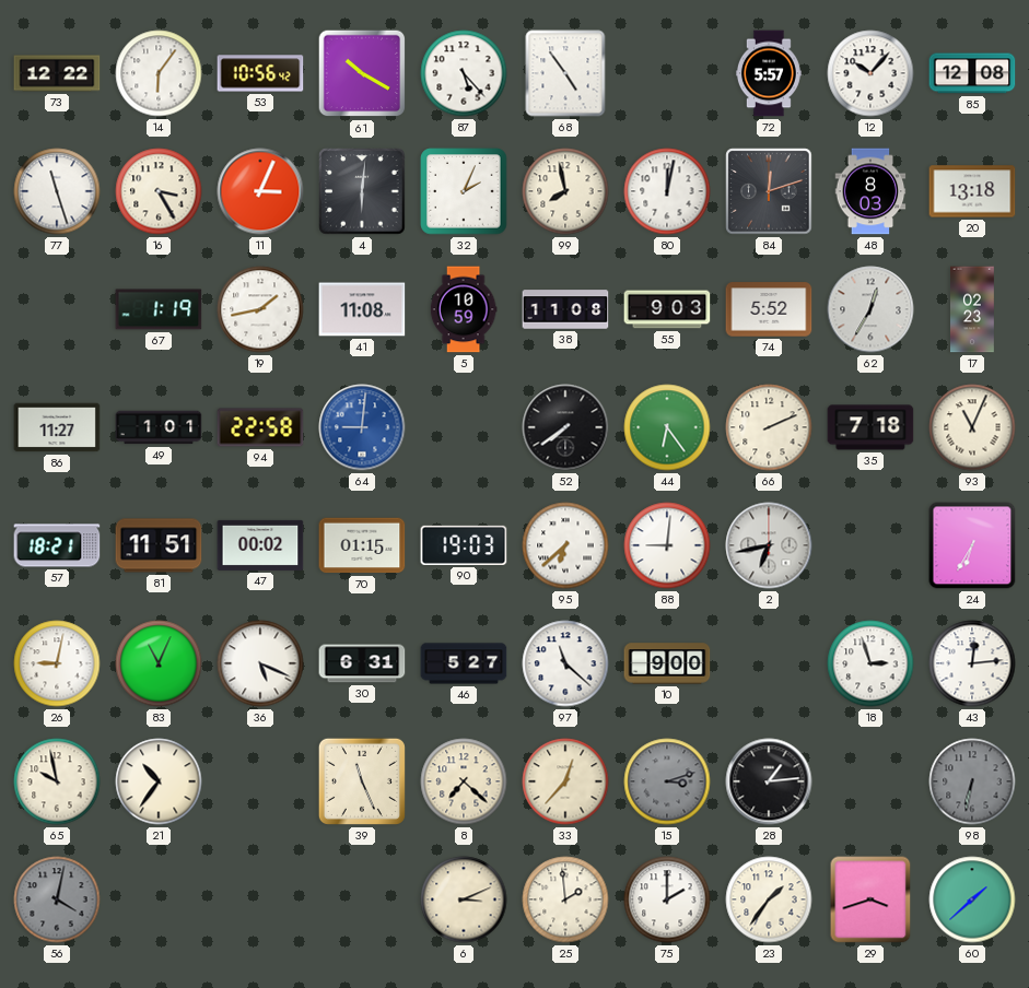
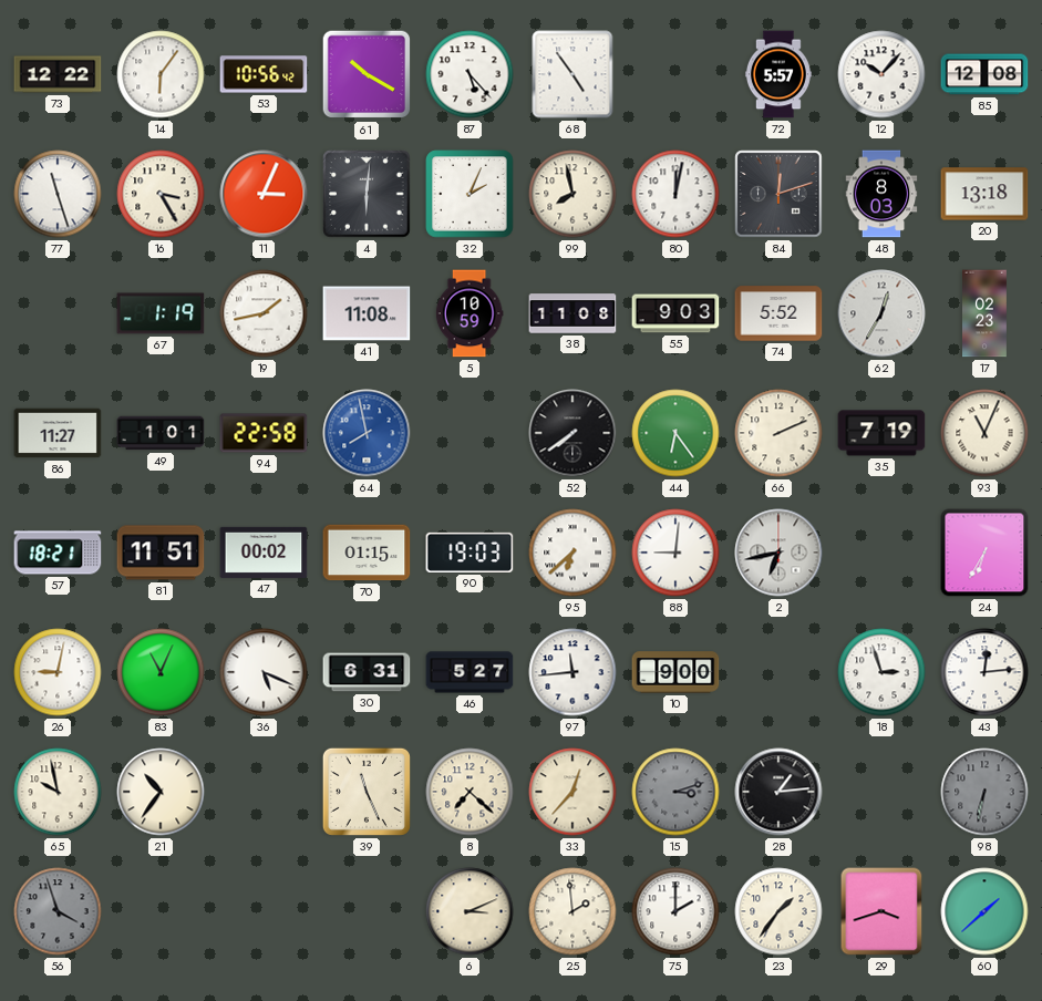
64: 9:01 -> 7:58
35: 7:18 -> 7:19
97: 11:22 -> 11:44
56: 4:02 -> 3:57
